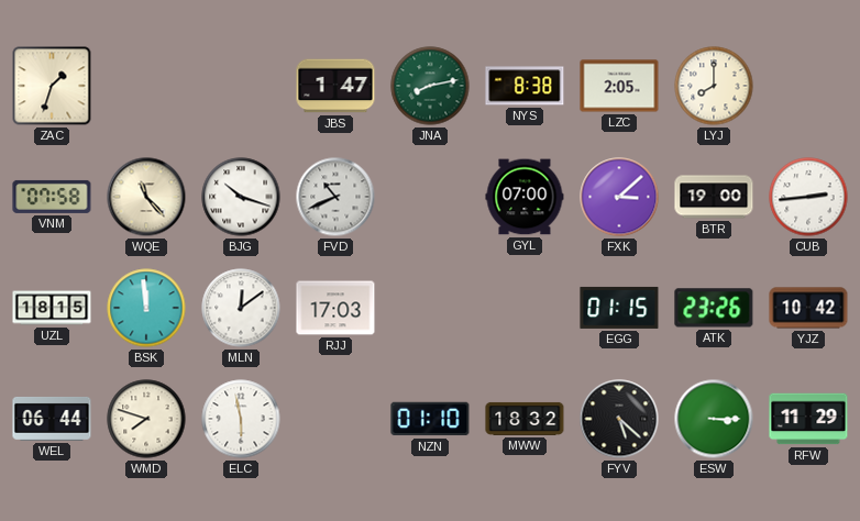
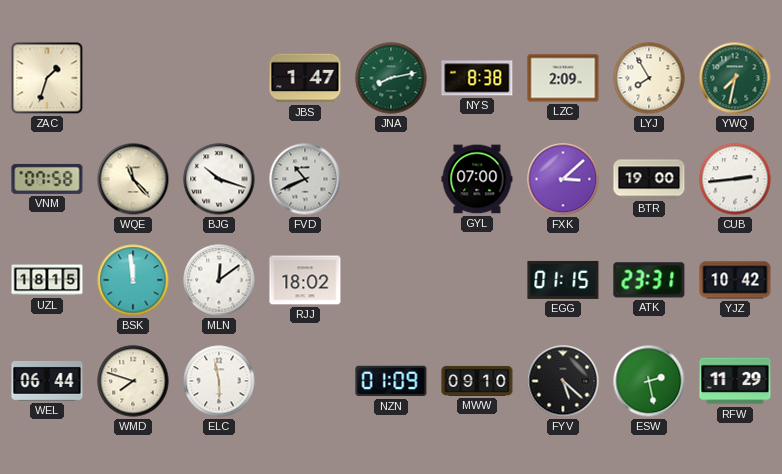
LZC: 2:05 -> 2:09
LYJ: 8:00 -> 7:55
YWQ: none -> 7:32
RJJ: 17:03 -> 18:02
ATK: 23:26 -> 23:31
NZN: 01:10 -> 01:09
MWW: 18:32 -> 09:10
ESW: 3:15 -> 2:28
